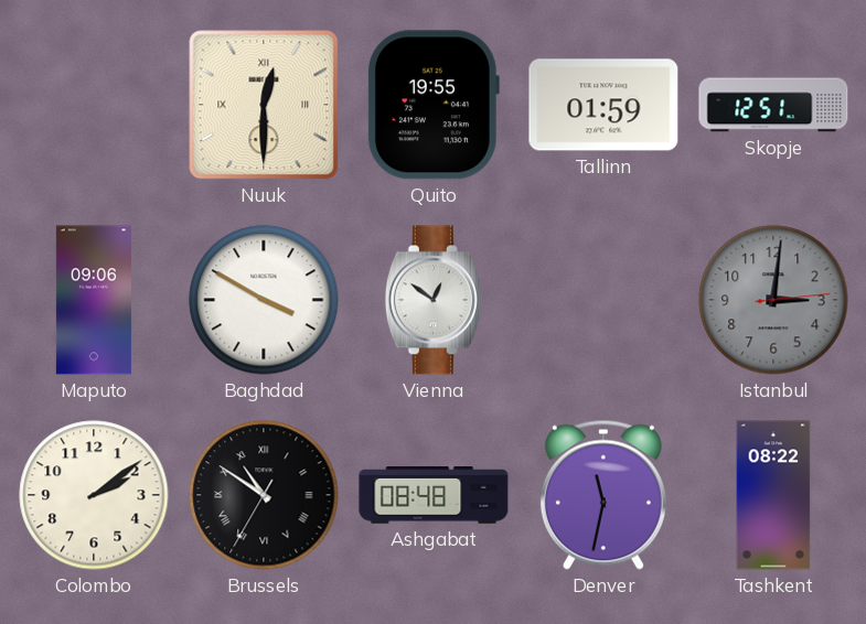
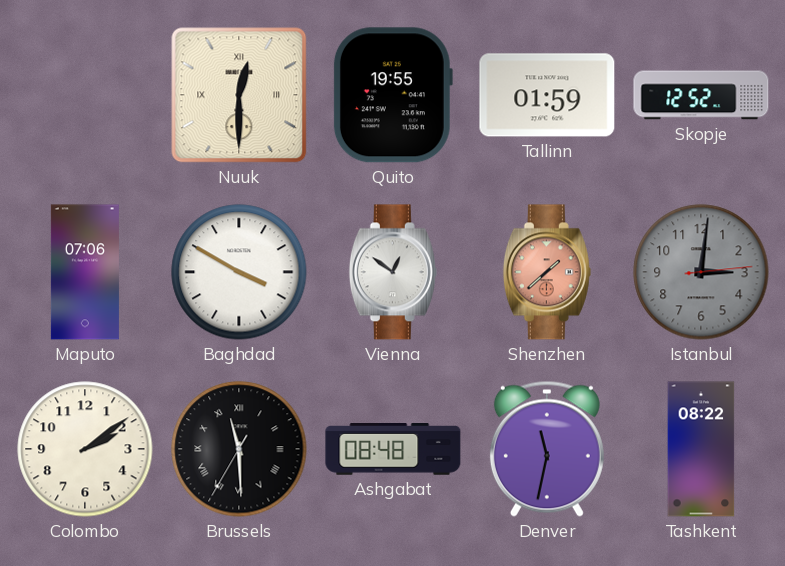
Skopje: 12:51 -> 12:52
Maputo: 09:06 -> 07:06
Shenzhen: none -> 1:38
Brussels: 10:50 -> 11:29
